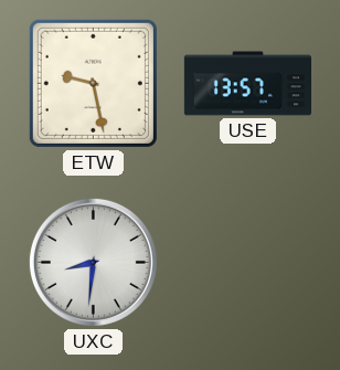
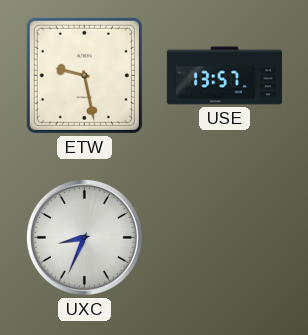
UXC: 8:31 -> 8:34
